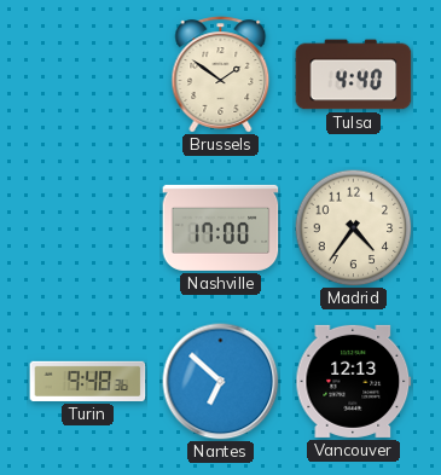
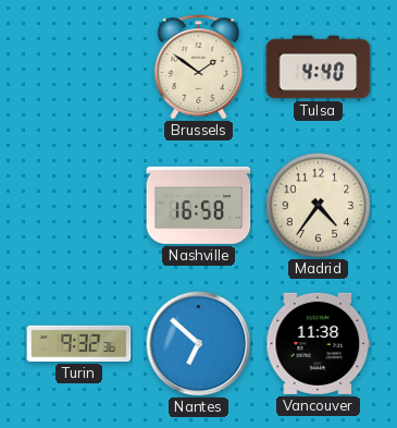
Nashville: 17:00 -> 16:58
Turin: 9:48 -> 9:32
Vancouver: 12:13 -> 11:38
